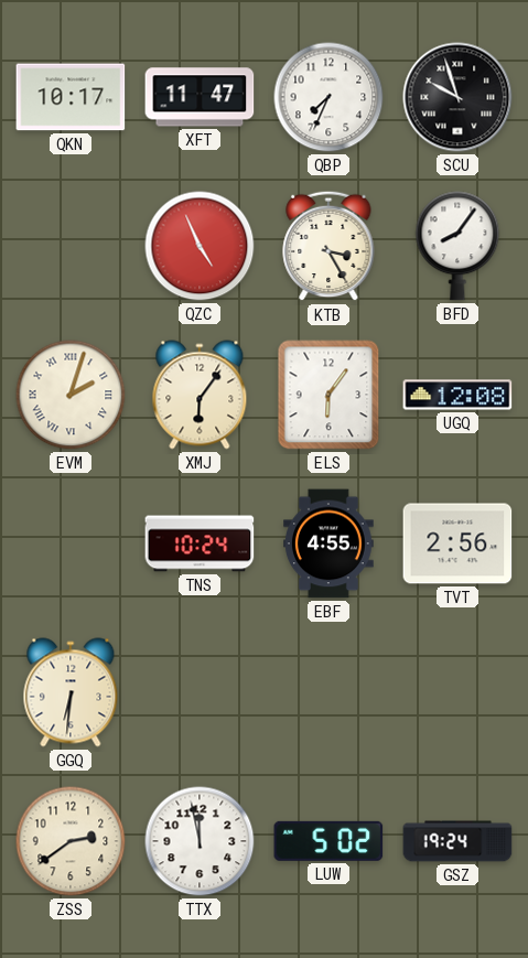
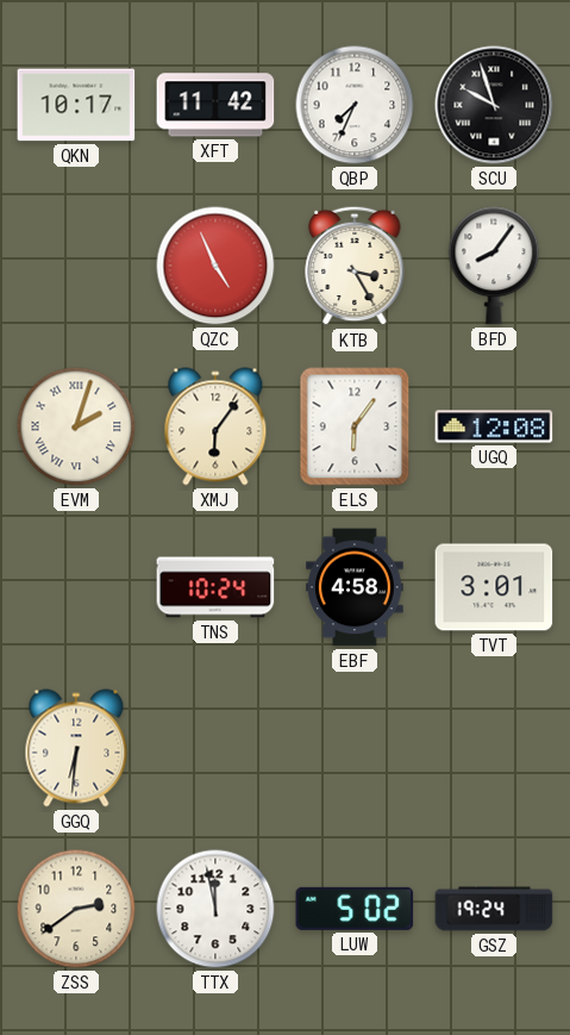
XFT: 11:47 -> 11:42
EBF: 4:55 -> 4:58
TVT: 2:56 -> 3:01
